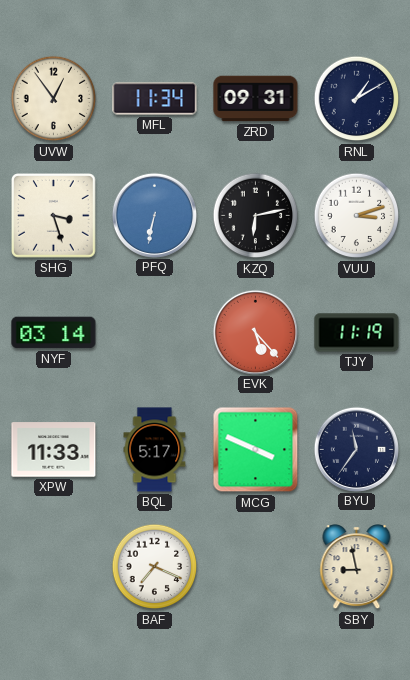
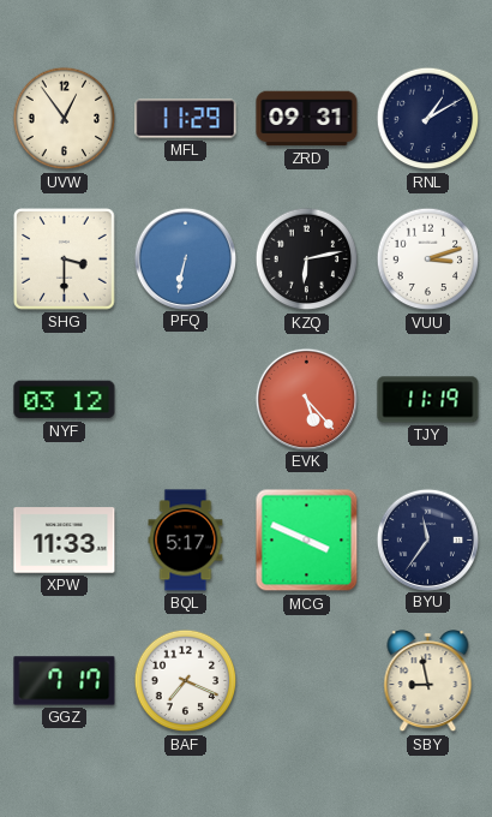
MFL: 11:34 -> 11:29
SHG: 3:27 -> 3:30
NYF: 03:14 -> 03:12
GGZ: none -> 7:17
